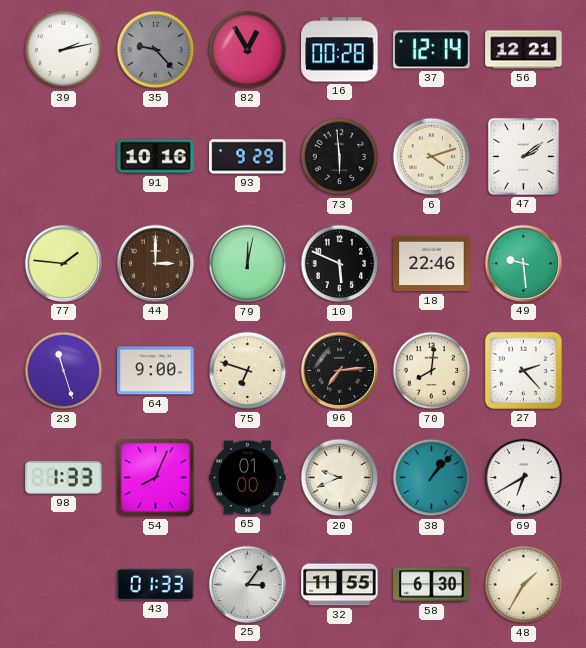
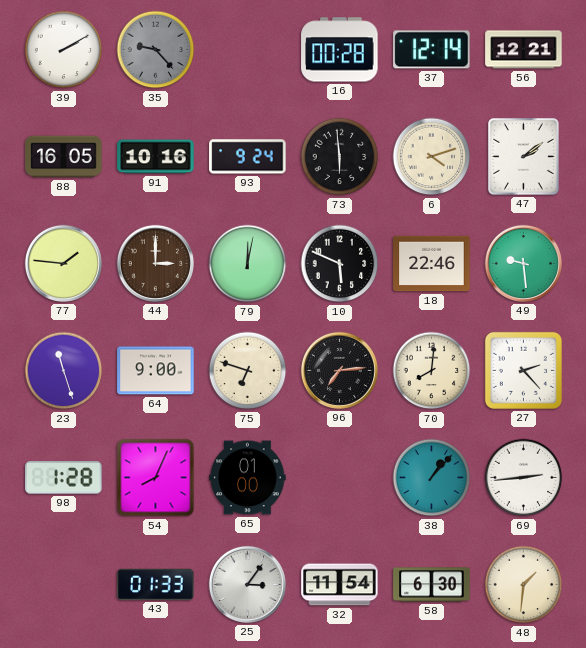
39: 2:13 -> 2:10
82: 12:55 -> none
88: none -> 16:05
93: 9:29 -> 9:24
98: 1:33 -> 1:28
20: 9:41 -> none
69: 6:40 -> 2:44
32: 11:55 -> 11:54
48: 1:35 -> 1:31
